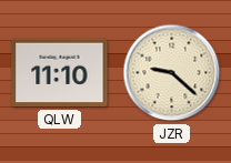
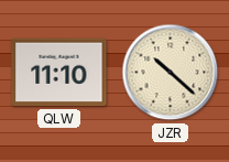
JZR: 9:22 -> 10:22
